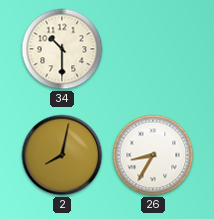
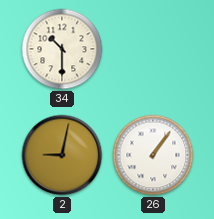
2: 8:02 -> 9:02
26: 8:35 -> 1:06
